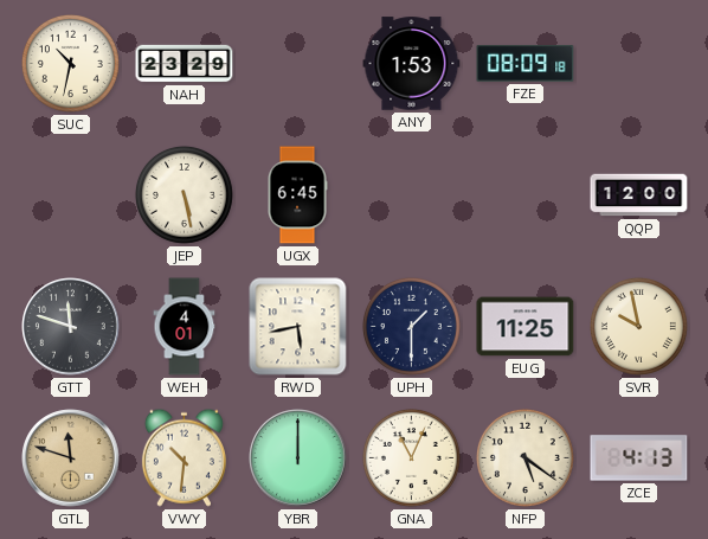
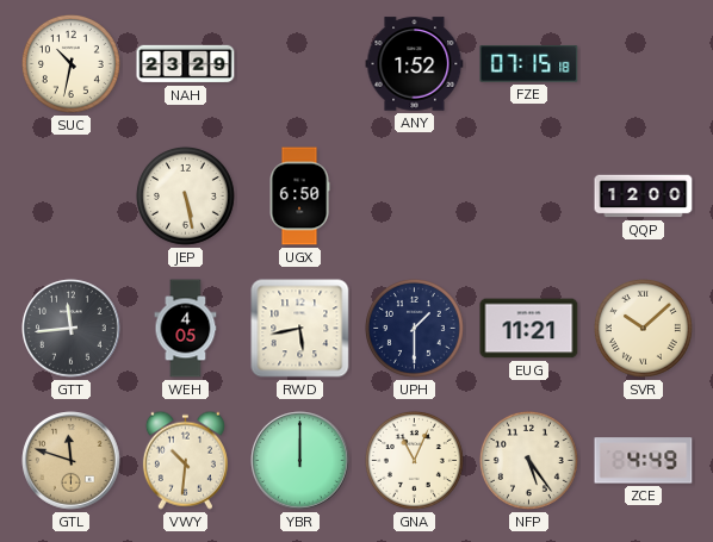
ANY: 1:53 -> 1:52
FZE: 08:09 -> 07:15
UGX: 6:45 -> 6:50
GTT: 11:48 -> 11:44
WEH: 4:01 -> 4:05
EUG: 11:25 -> 11:21
SVR: 9:58 -> 10:08
NFP: 5:21 -> 5:24
ZCE: 4:13 -> 4:49
